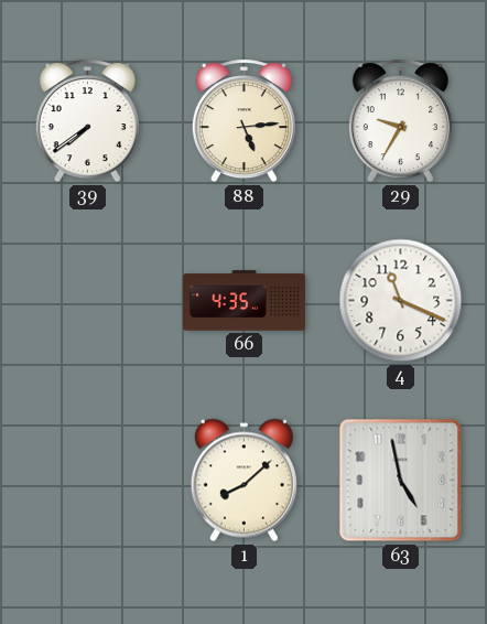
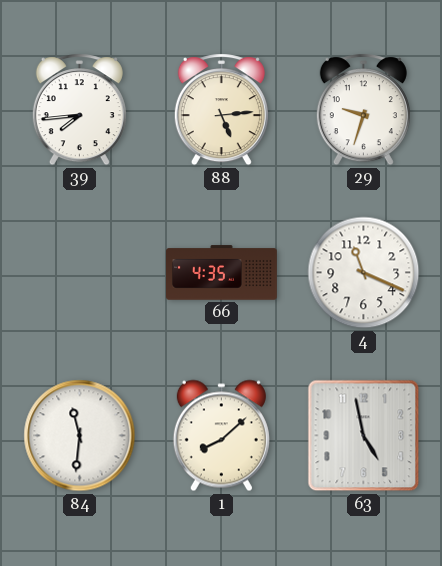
39: 7:39 -> 7:44
29: 9:35 -> 9:33
84: none -> 11:31
